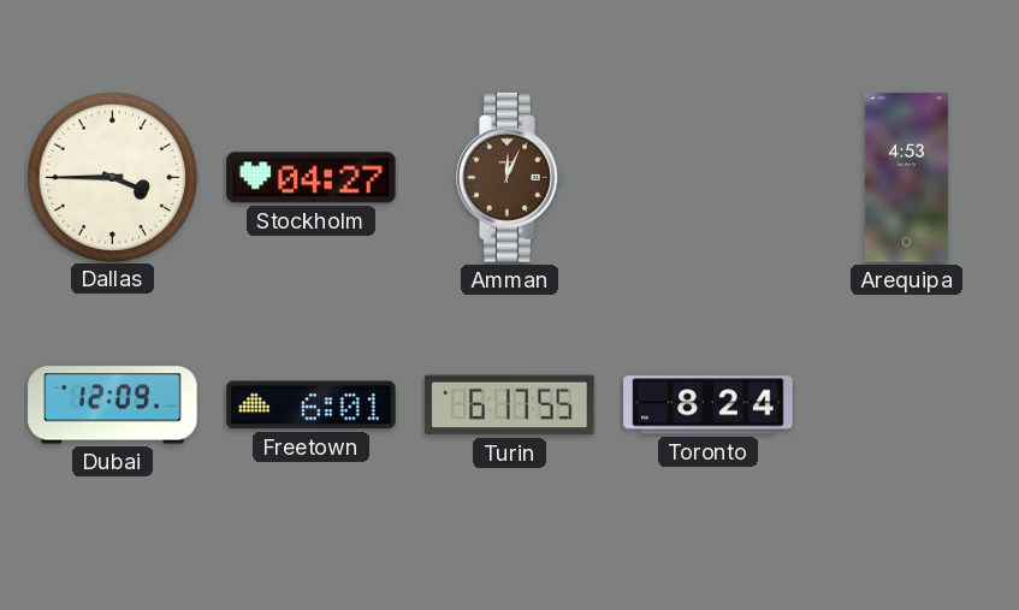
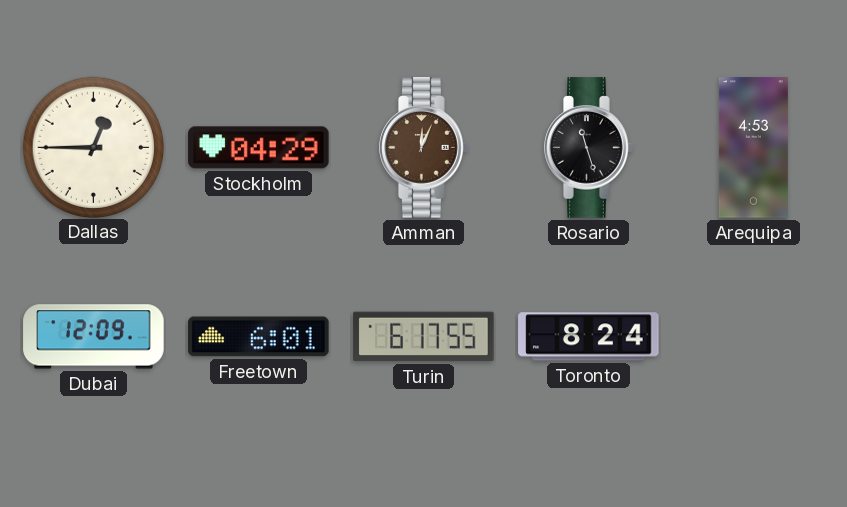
Dallas: 3:45 -> 12:45
Stockholm: 04:27 -> 04:29
Rosario: none -> 11:27
